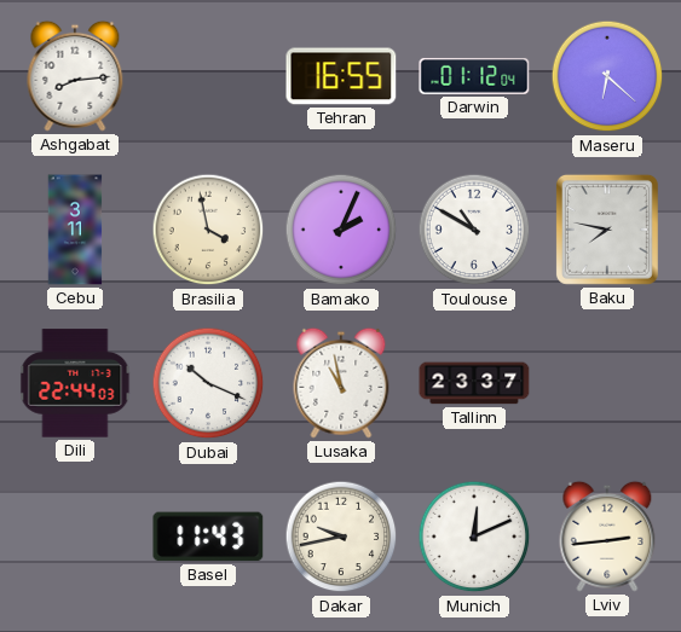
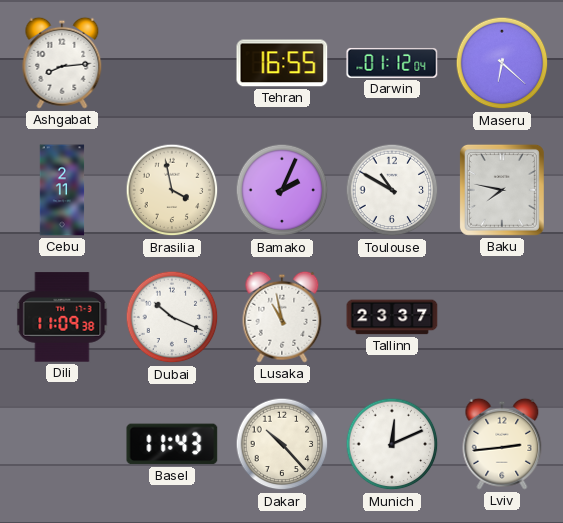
Cebu: 3:11 -> 2:11
Dili: 22:44 -> 11:09
Dakar: 9:43 -> 10:23
